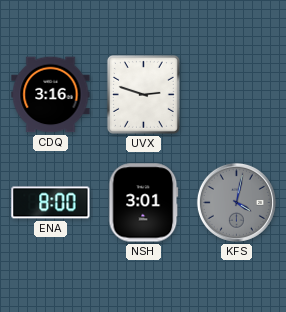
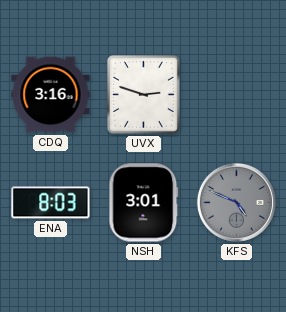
ENA: 8:00 -> 8:03
KFS: 4:02 -> 4:49
